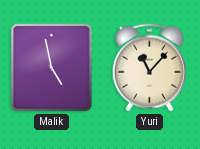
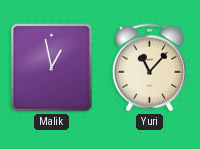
Malik: 4:58 -> 12:58
